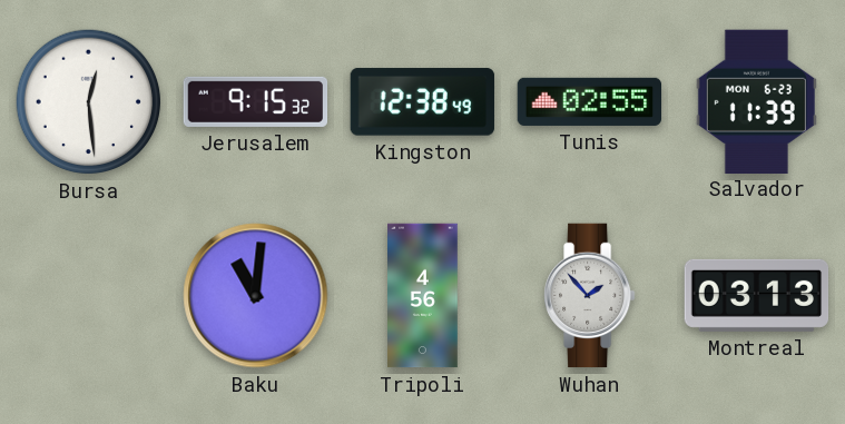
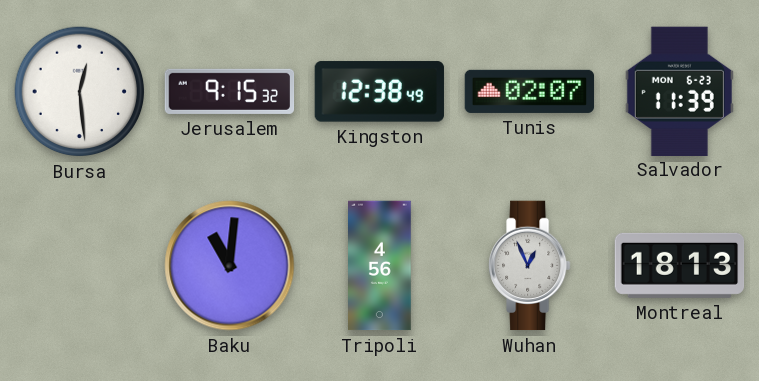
Tunis: 02:55 -> 02:07
Wuhan: 1:53 -> 12:56
Montreal: 03:13 -> 18:13
